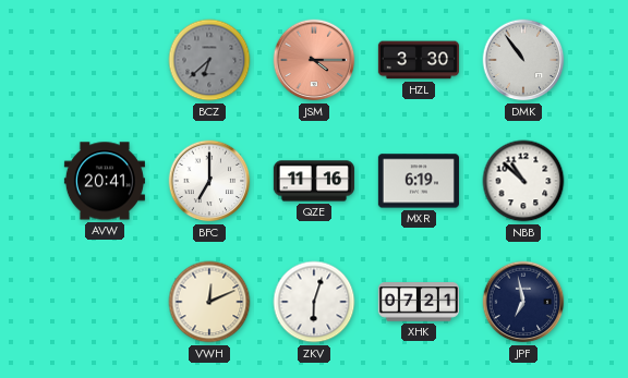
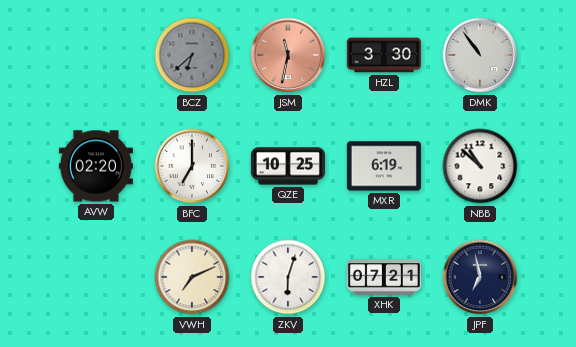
JSM: 4:15 -> 11:32
AVW: 20:41 -> 02:20
QZE: 11:16 -> 10:25
VWH: 12:11 -> 7:11
